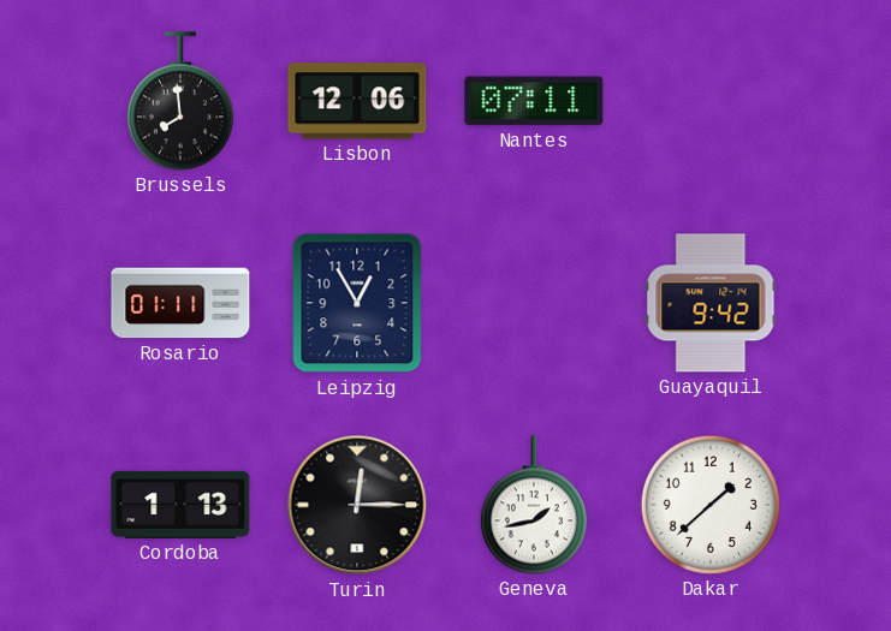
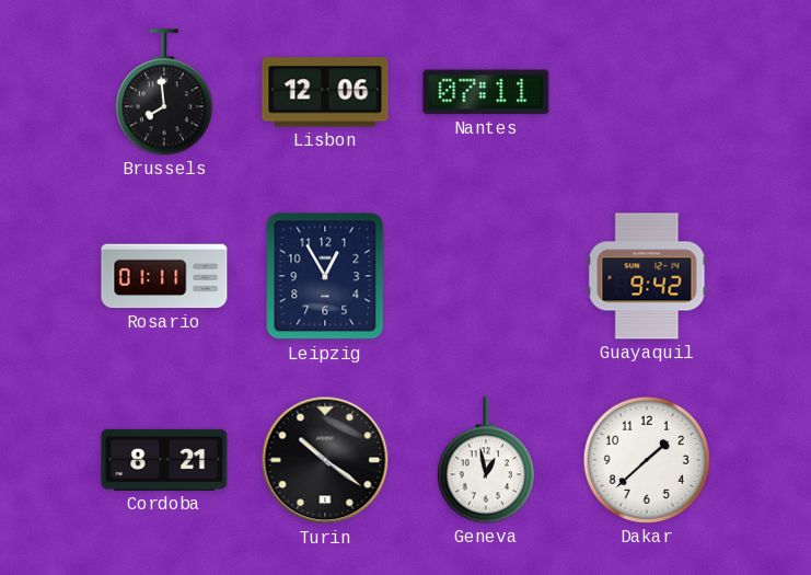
Cordoba: 1:13 -> 8:21
Turin: 12:15 -> 10:21
Geneva: 1:43 -> 12:58
